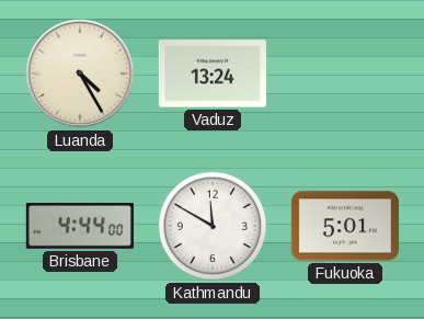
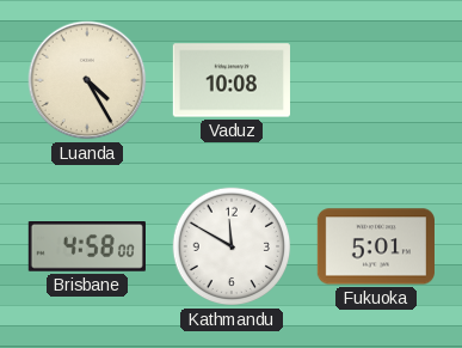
Vaduz: 13:24 -> 10:08
Brisbane: 4:44 -> 4:58
